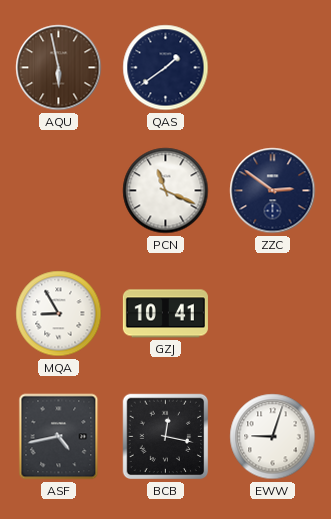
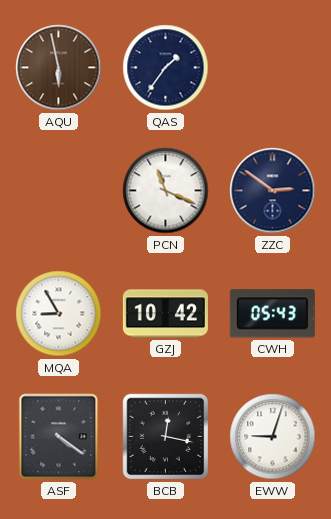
QAS: 1:39 -> 1:36
GZJ: 10:41 -> 10:42
CWH: none -> 05:43
ASF: 4:43 -> 4:21
